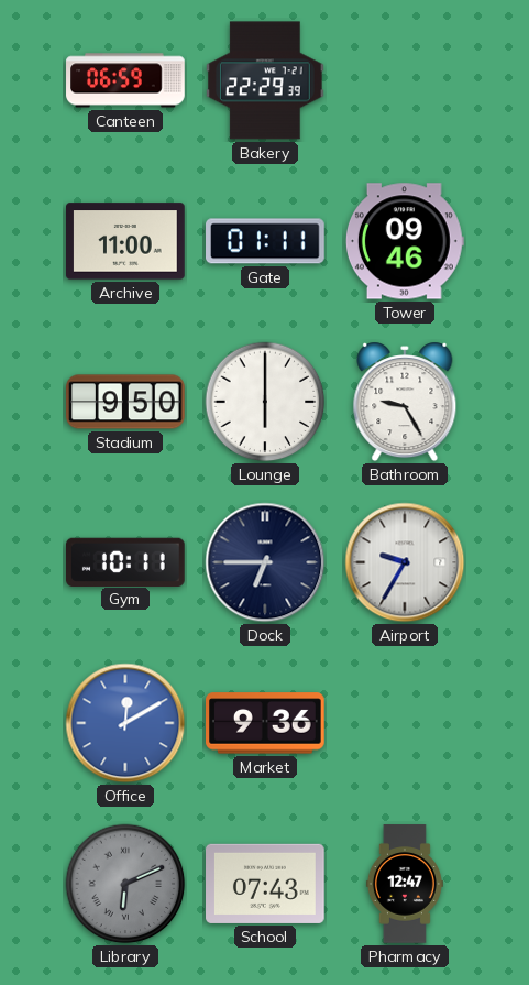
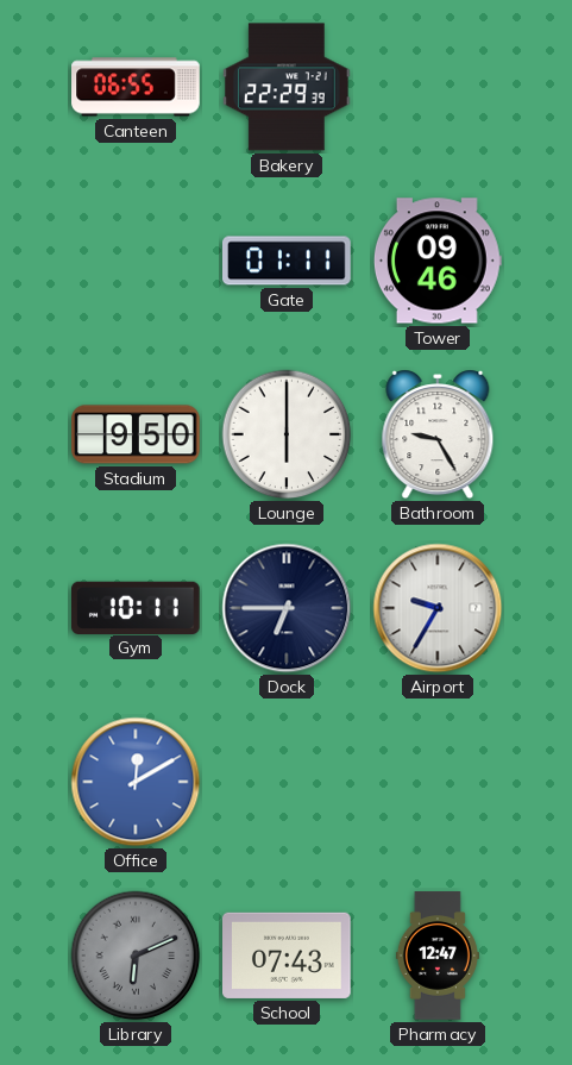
Canteen: 06:59 -> 06:55
Archive: 11:00 -> none
Market: 9:36 -> none
